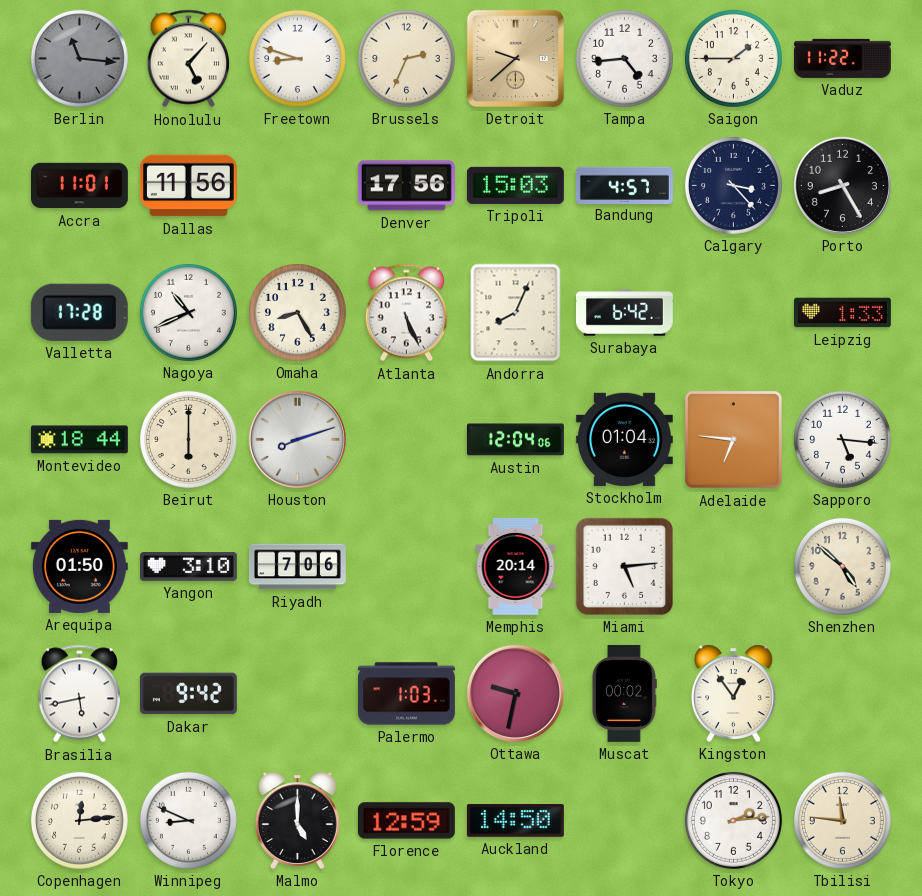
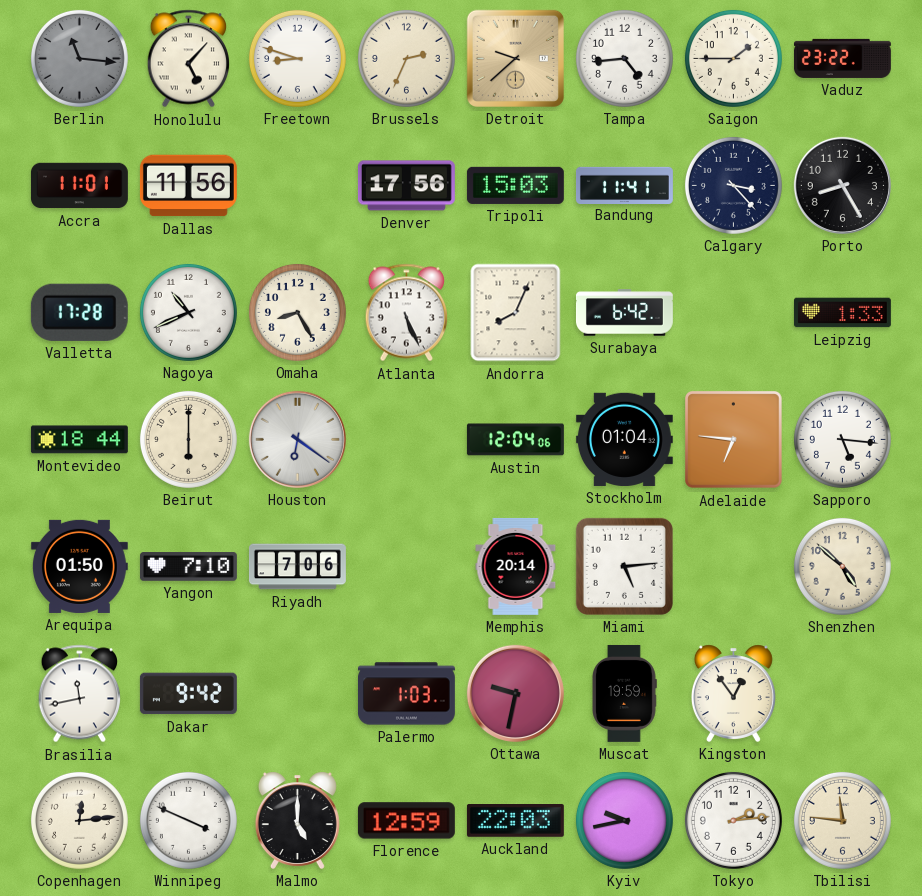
Vaduz: 11:22 -> 23:22
Bandung: 4:57 -> 11:41
Houston: 8:12 -> 6:21
Yangon: 3:10 -> 7:10
Brasilia: 5:43 -> 11:43
Muscat: 00:02 -> 19:59
Winnipeg: 8:49 -> 3:49
Auckland: 14:50 -> 22:03
Kyiv: none -> 9:43
